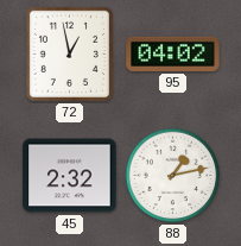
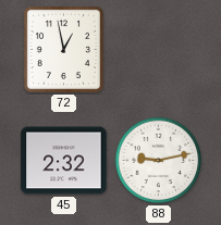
95: 04:02 -> none
88: 1:13 -> 9:13
